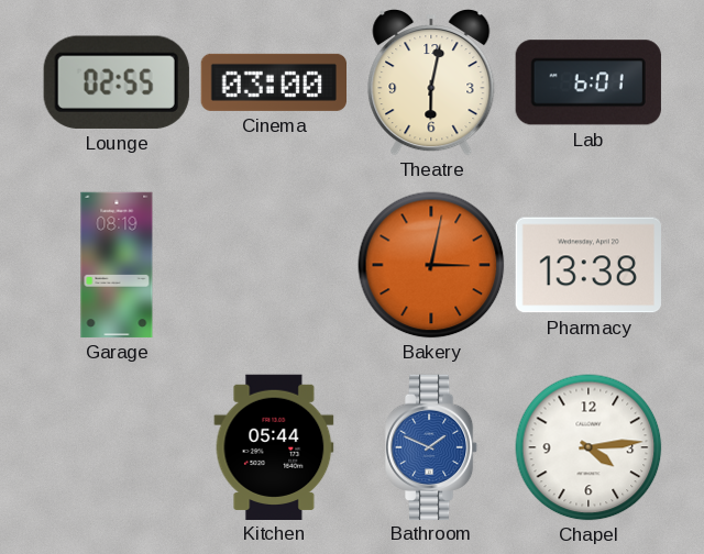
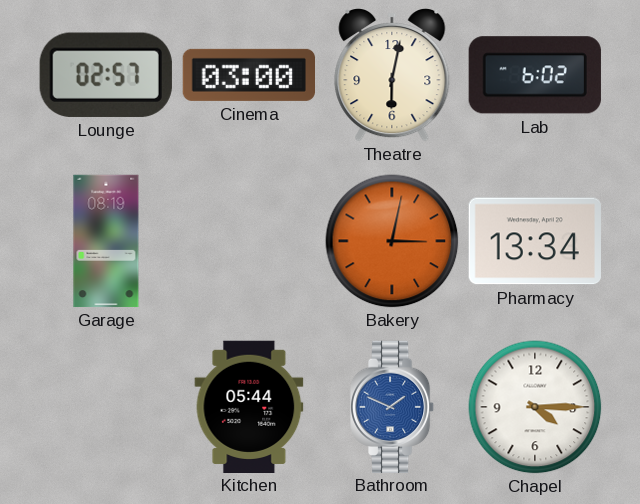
Lounge: 02:55 -> 02:57
Lab: 6:01 -> 6:02
Pharmacy: 13:38 -> 13:34
Chapel: 4:14 -> 4:15
